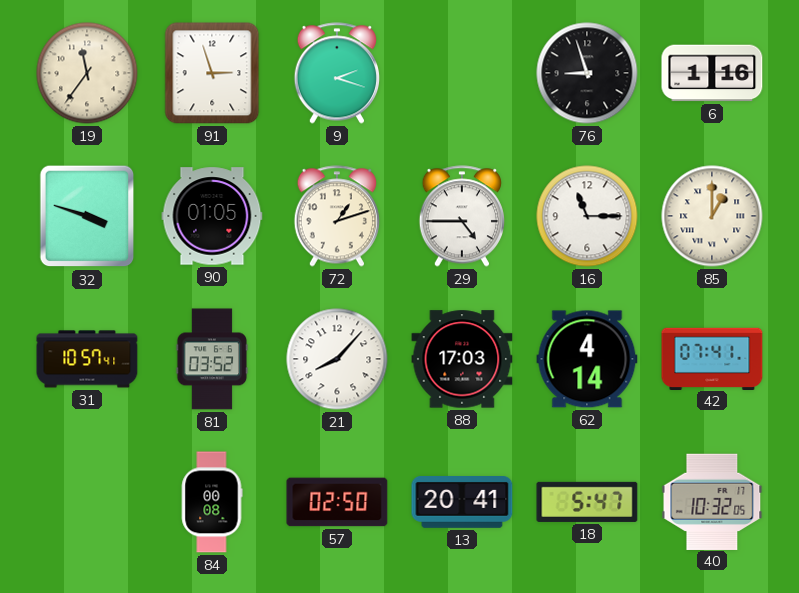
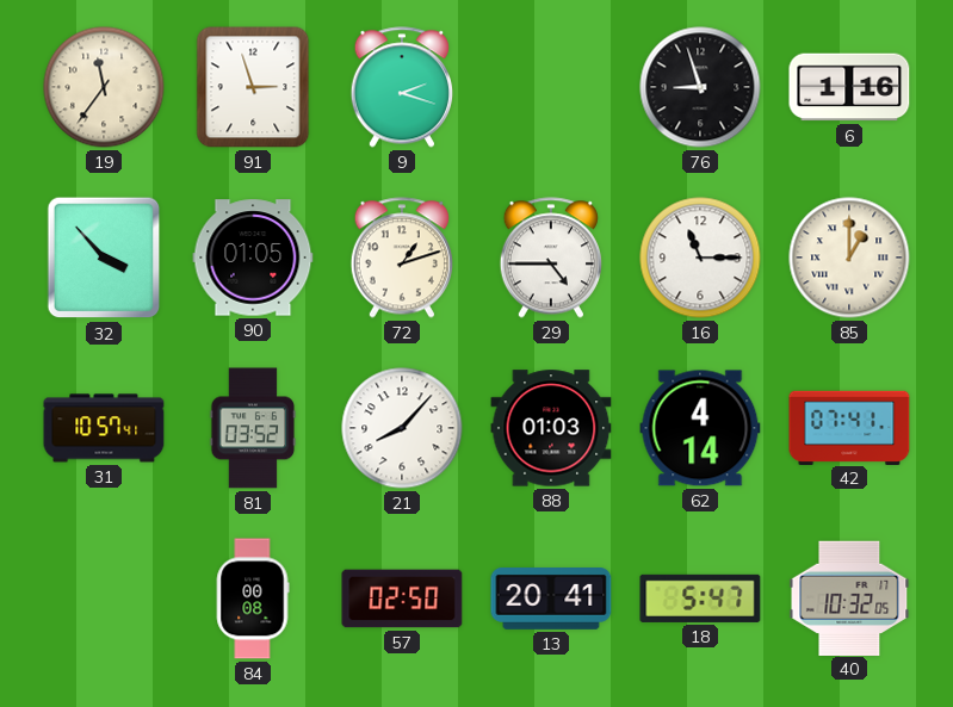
32: 3:48 -> 3:53
88: 17:03 -> 01:03
